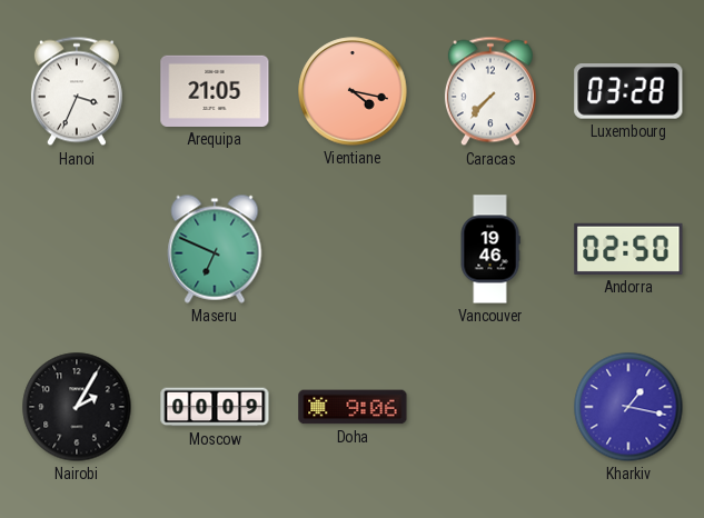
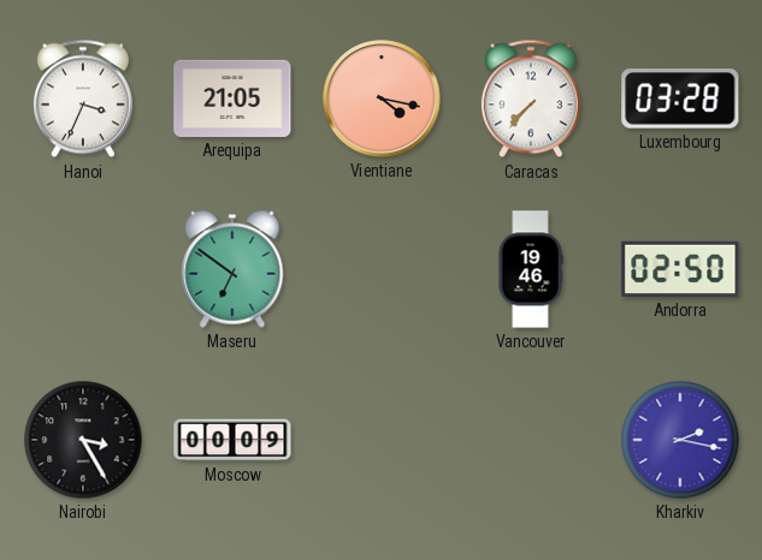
Maseru: 6:49 -> 6:51
Nairobi: 2:05 -> 3:25
Doha: 9:06 -> none
Kharkiv: 1:17 -> 2:17
